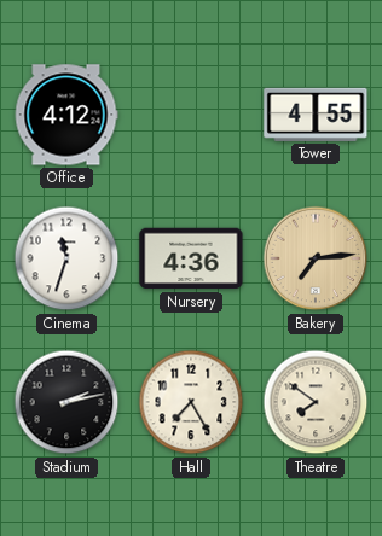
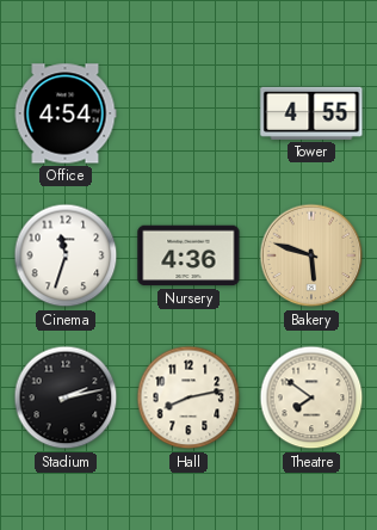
Office: 4:12 -> 4:54
Bakery: 7:14 -> 5:48
Hall: 7:25 -> 8:13
